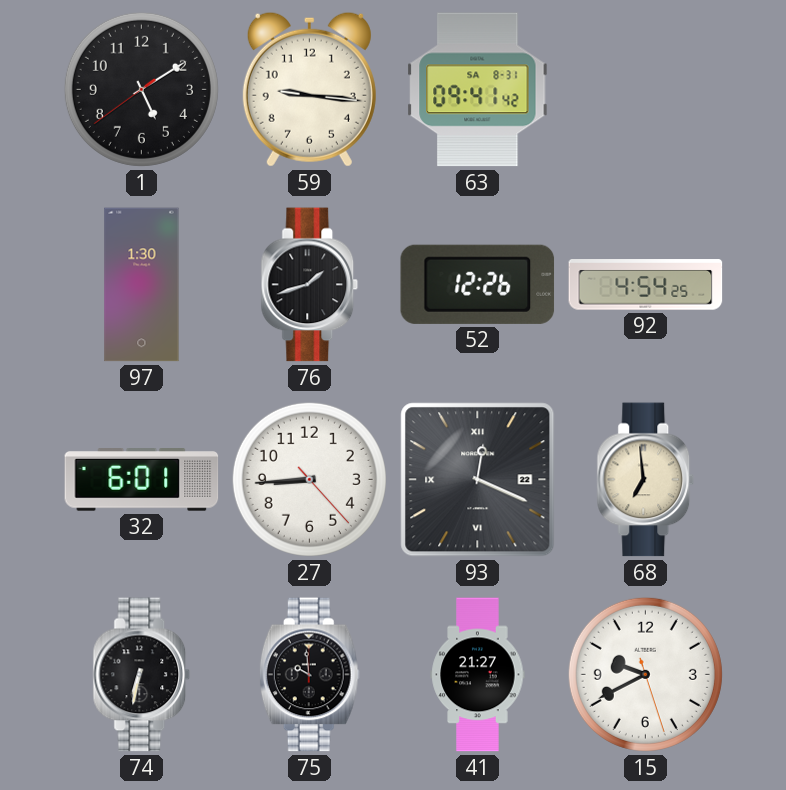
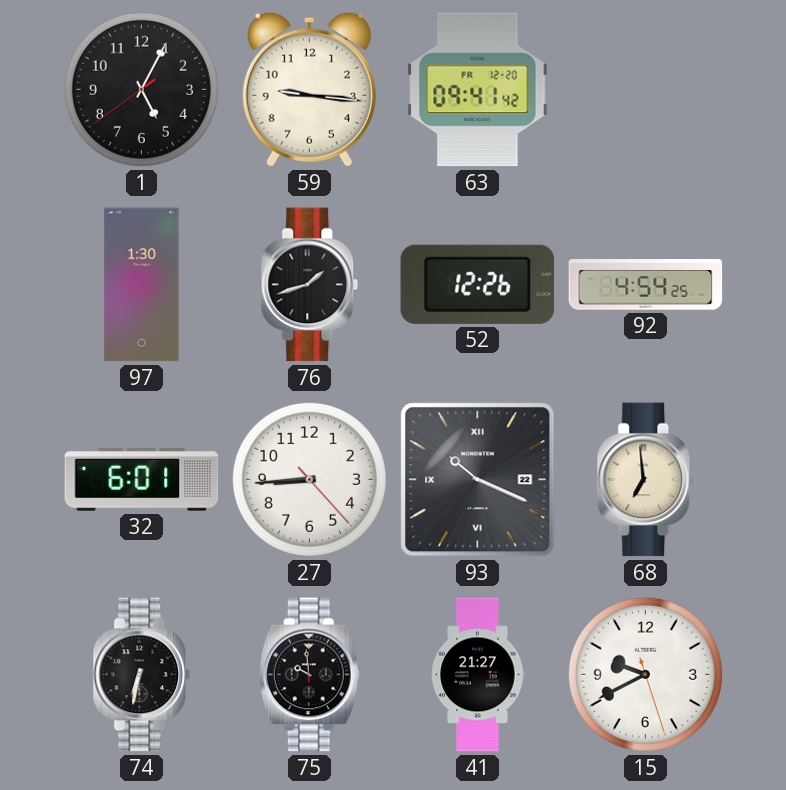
1: 5:09 -> 5:04
63 date: SA 8-31 -> FR 12-20
93: 12:19 -> 10:19
